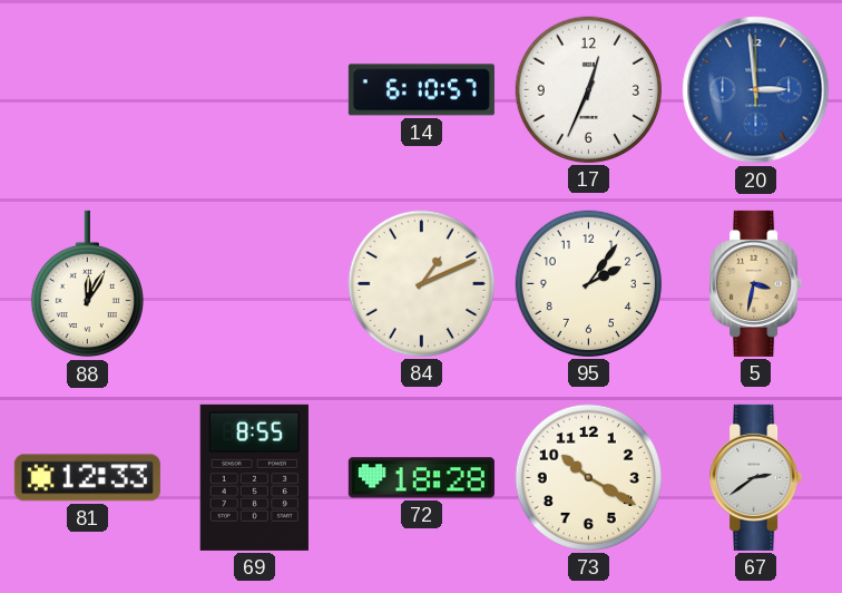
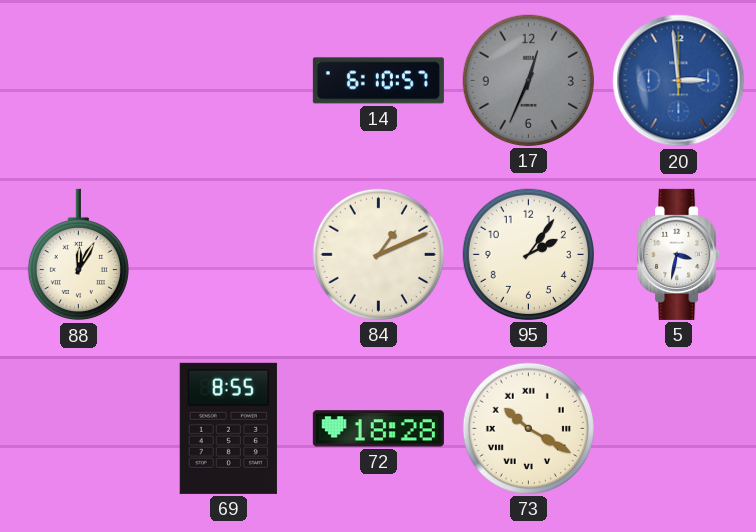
17 dial: white -> grey
5 dial: champagne -> white
81: 12:33 -> none
73 numerals: Arabic -> Roman
67: 2:39 -> none
